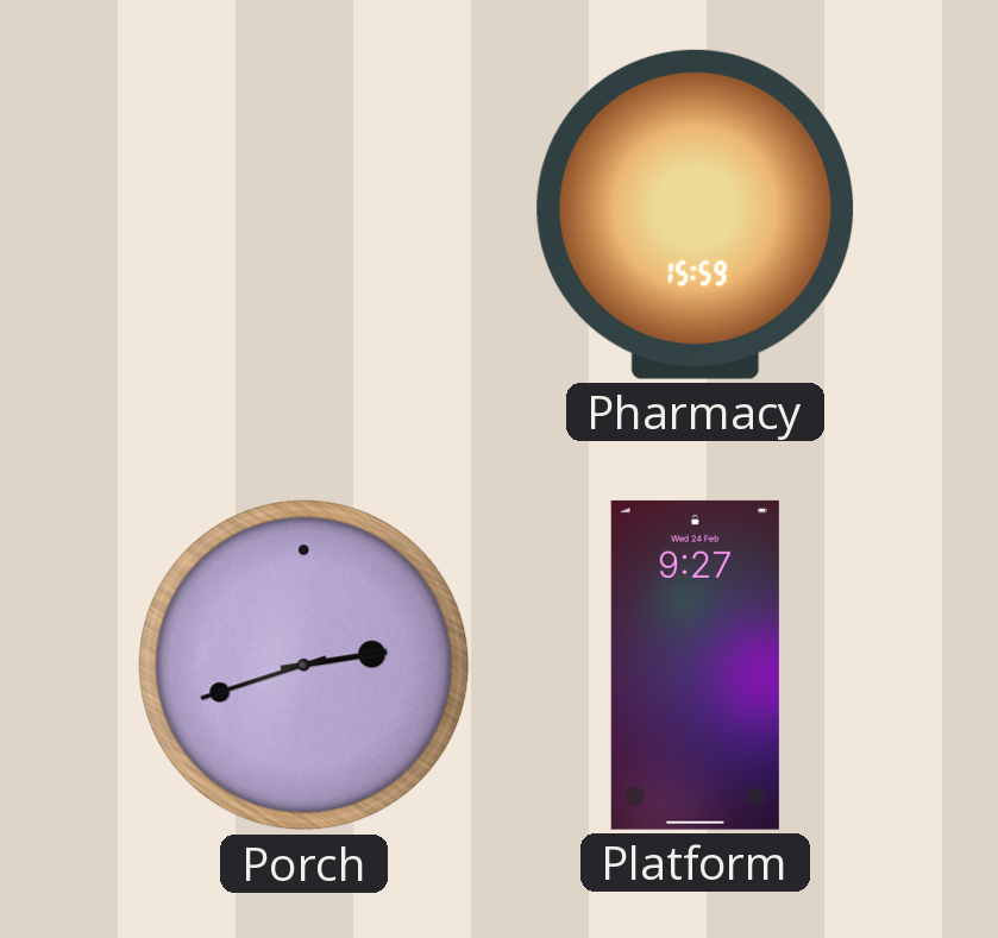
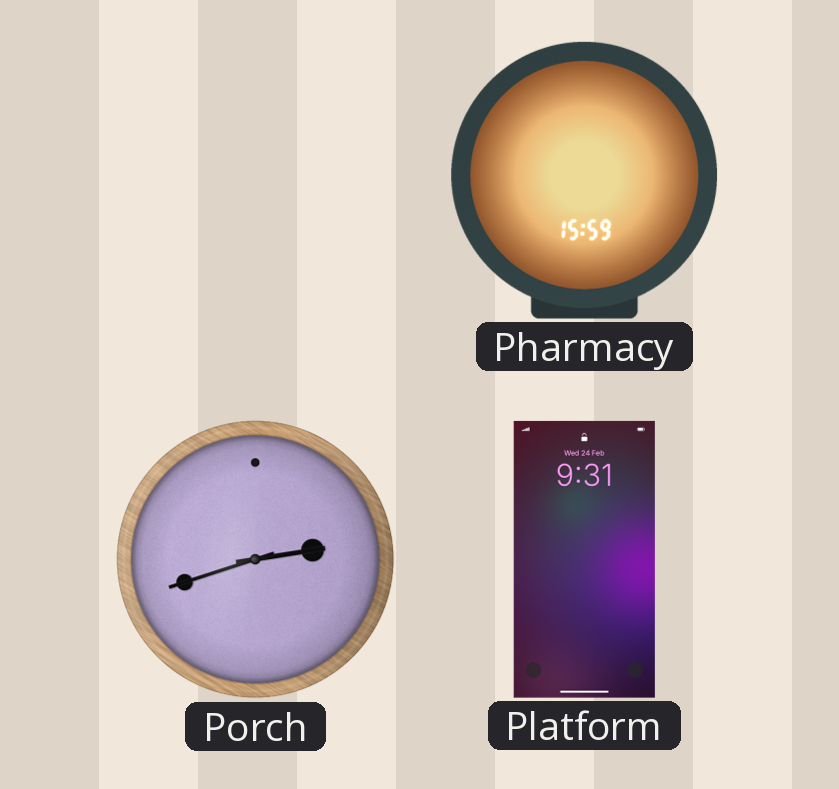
Platform: 9:27 -> 9:31
